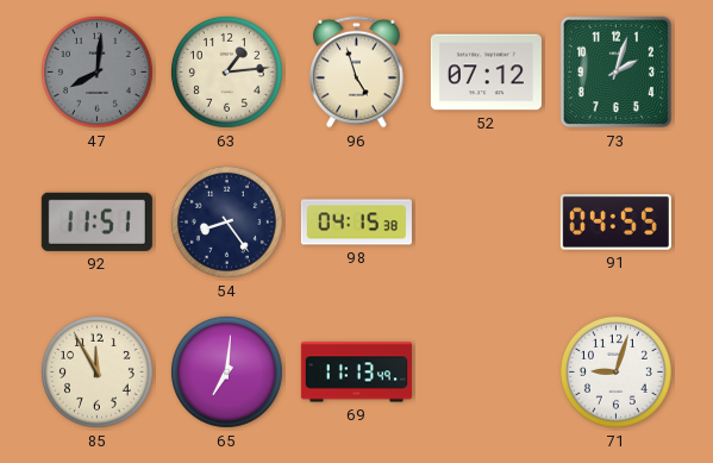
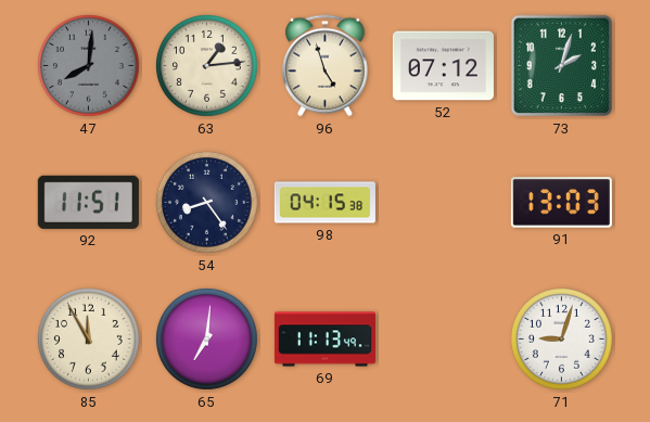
91: 04:55 -> 13:03
